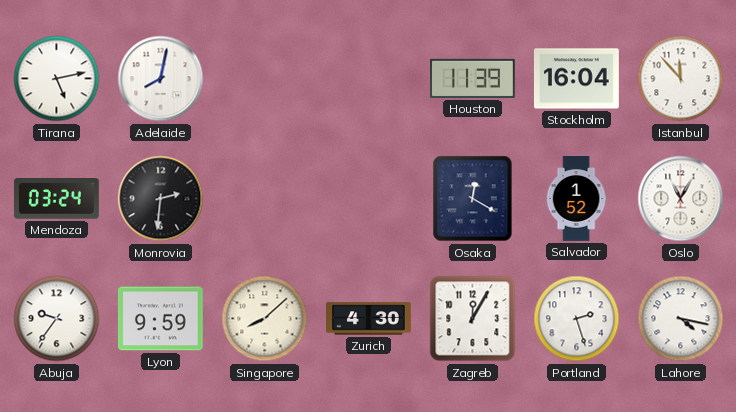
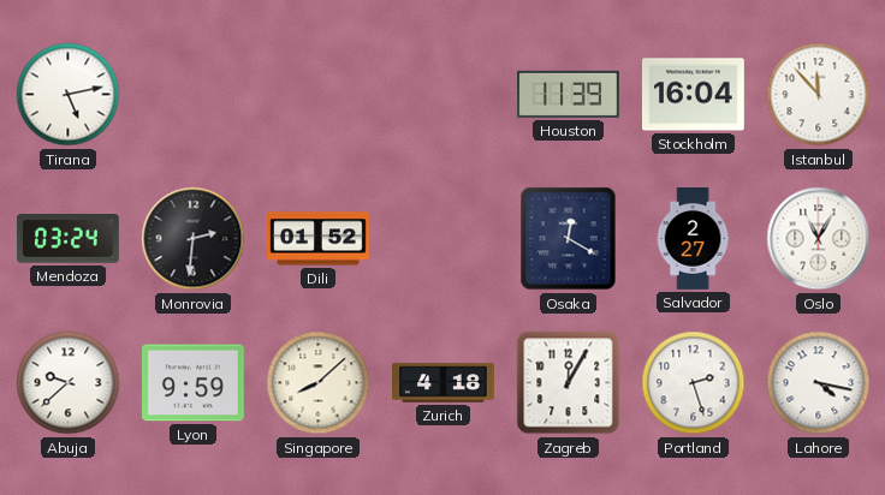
Adelaide: 8:02 -> none
Dili: none -> 01:52
Salvador: 1:52 -> 2:27
Abuja: 9:36 -> 9:38
Zurich: 4:30 -> 4:18
